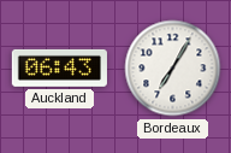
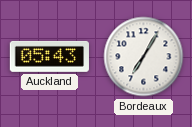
Auckland: 06:43 -> 05:43
